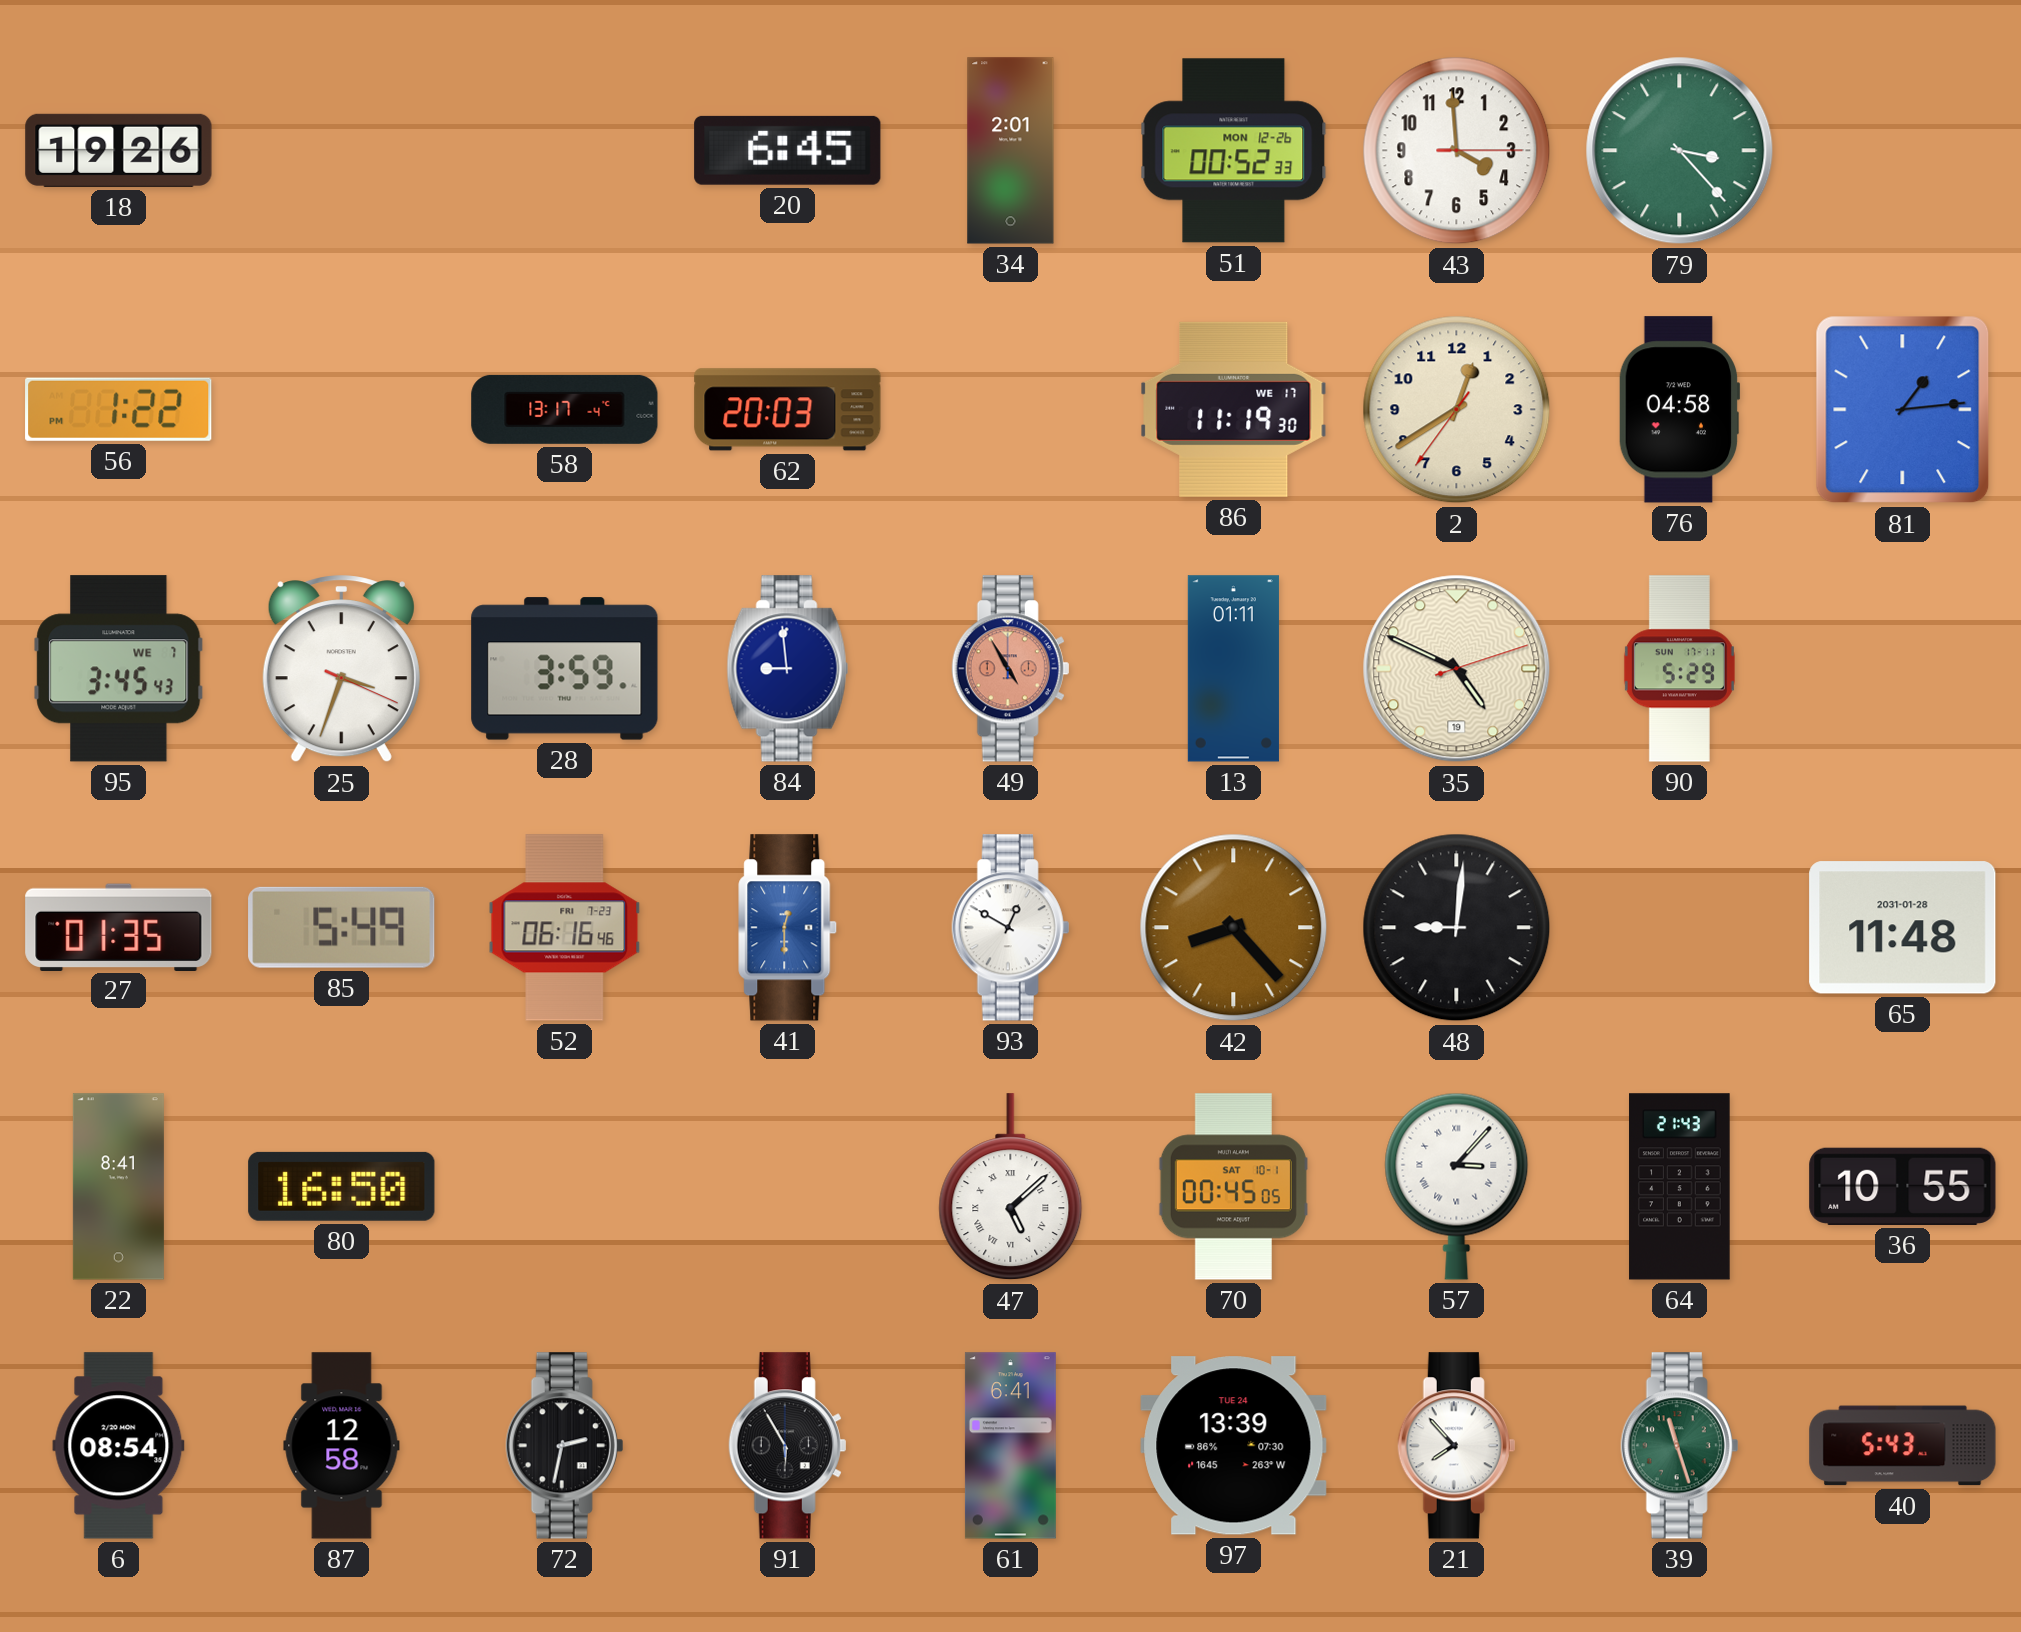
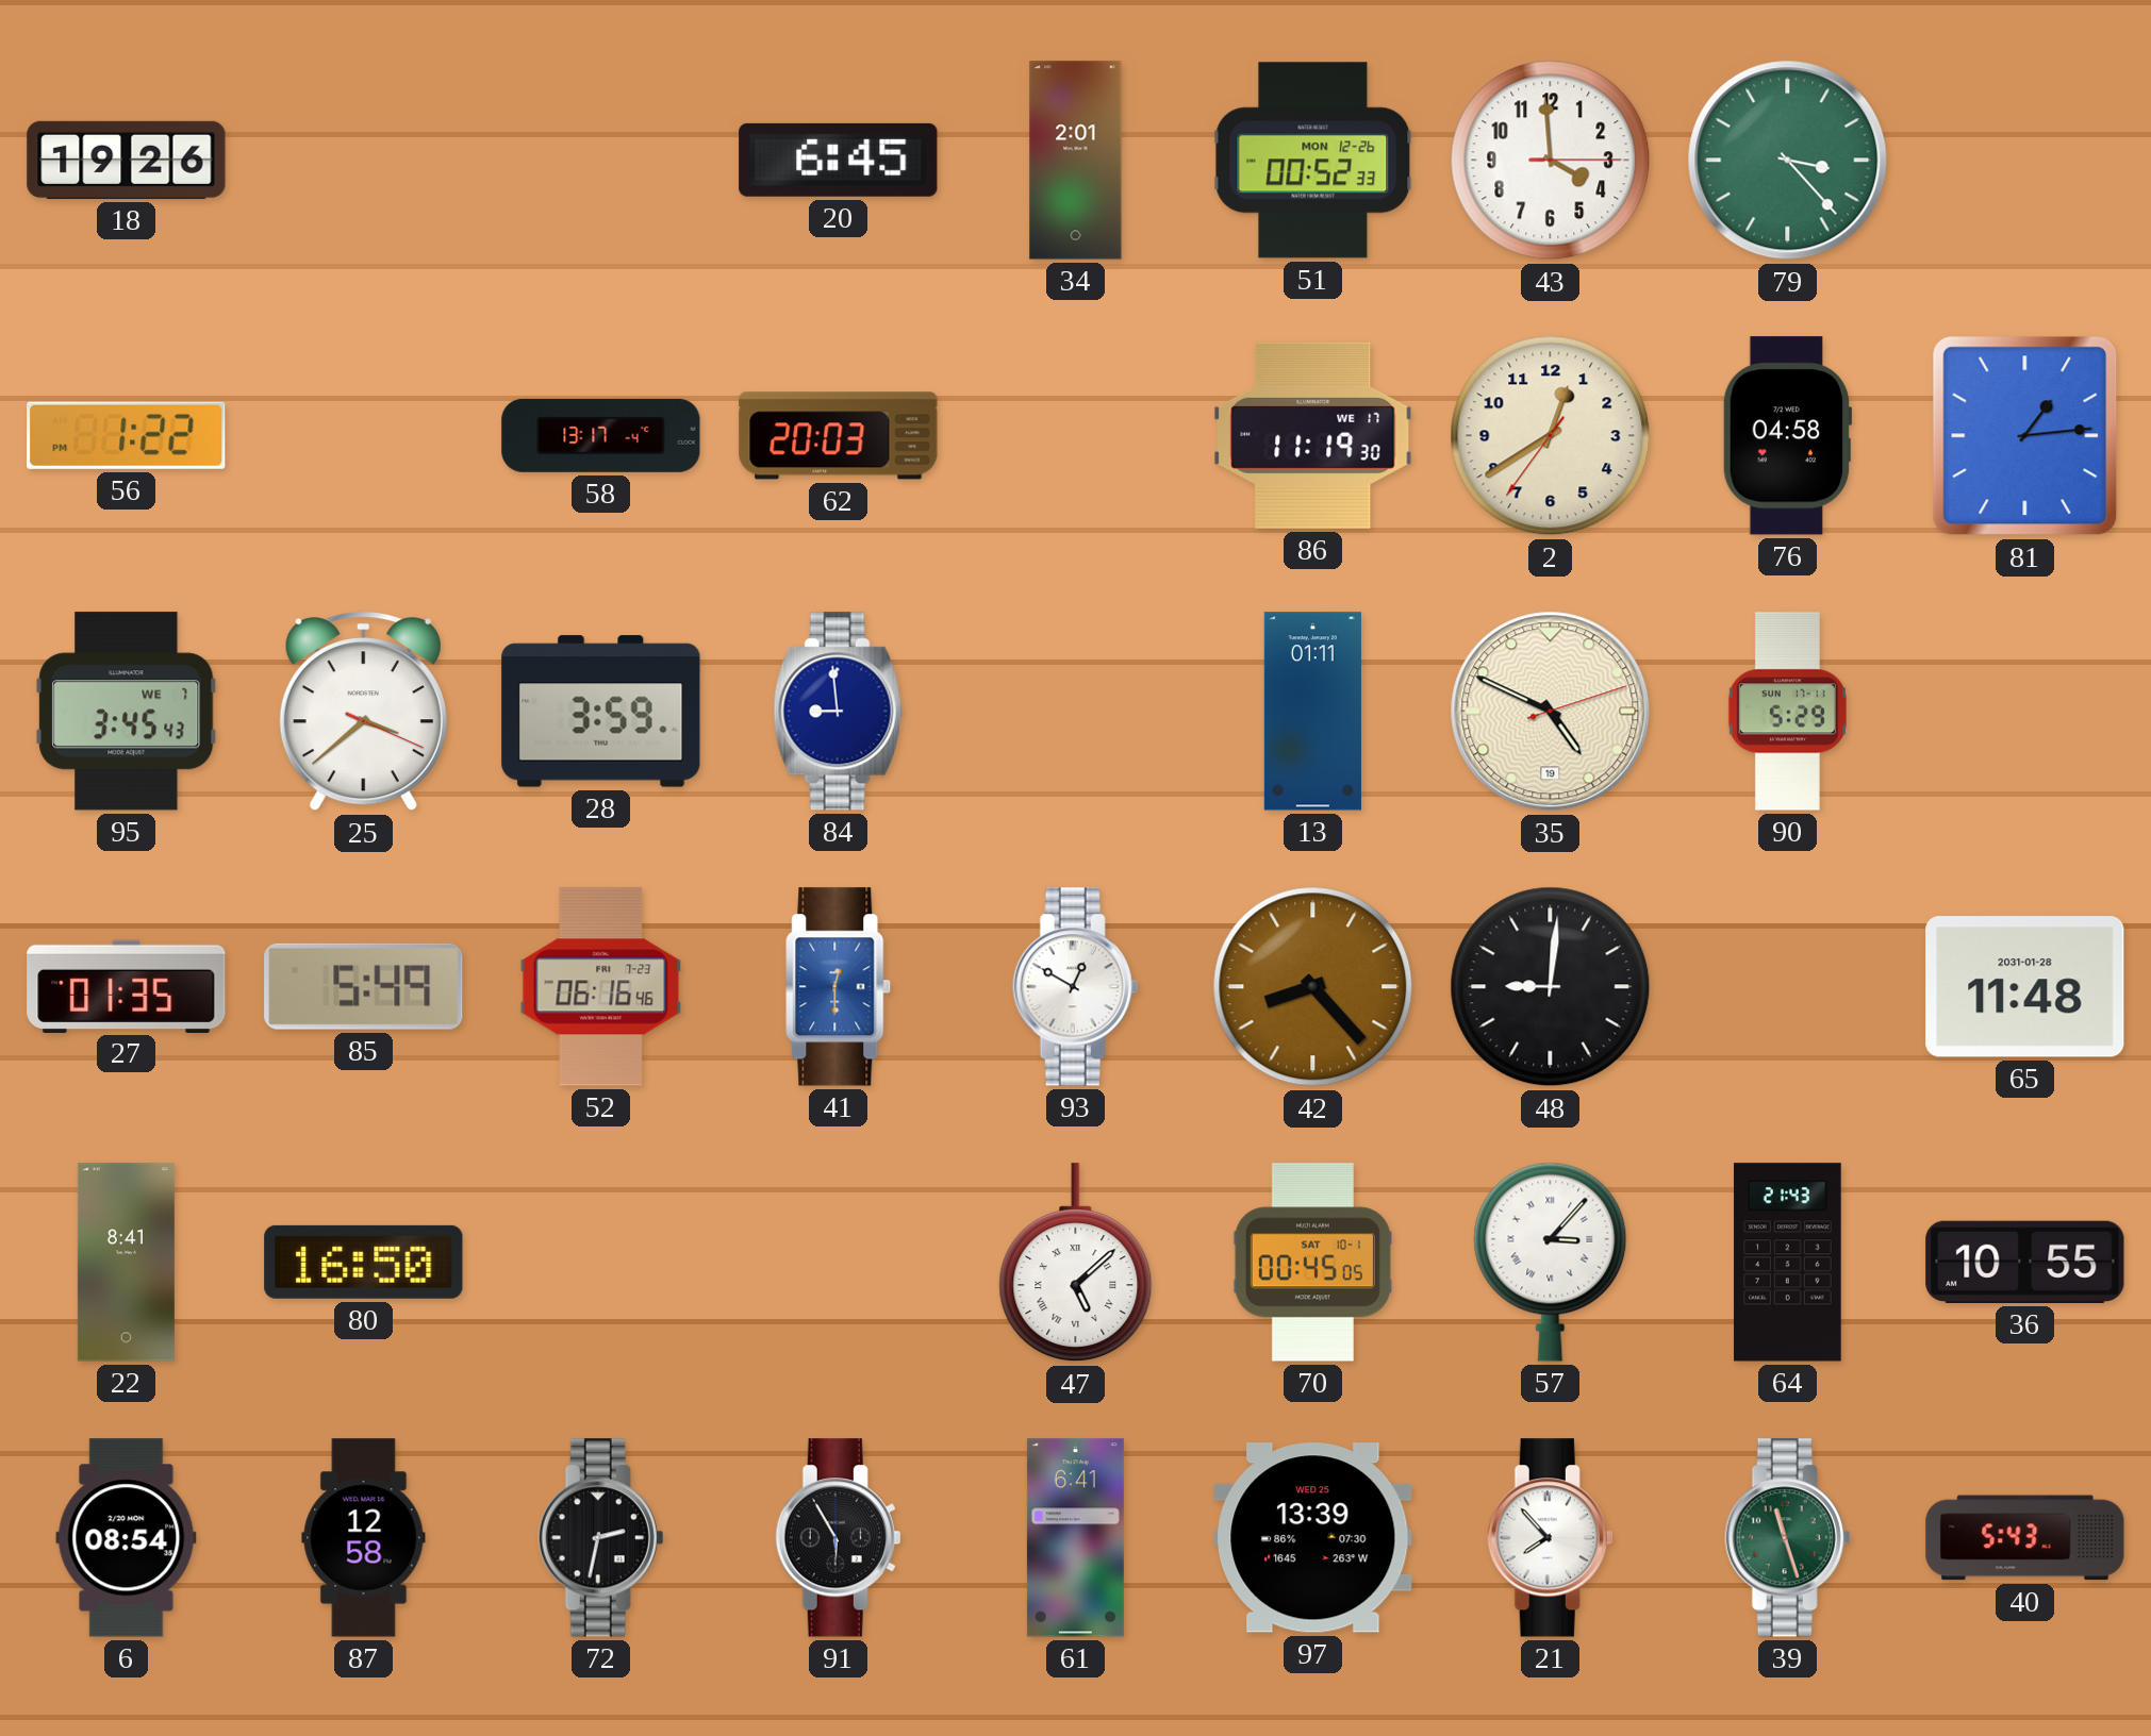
25: 3:33 -> 3:38
49: 4:55 -> none
97 date: TUE 24 -> WED 25
